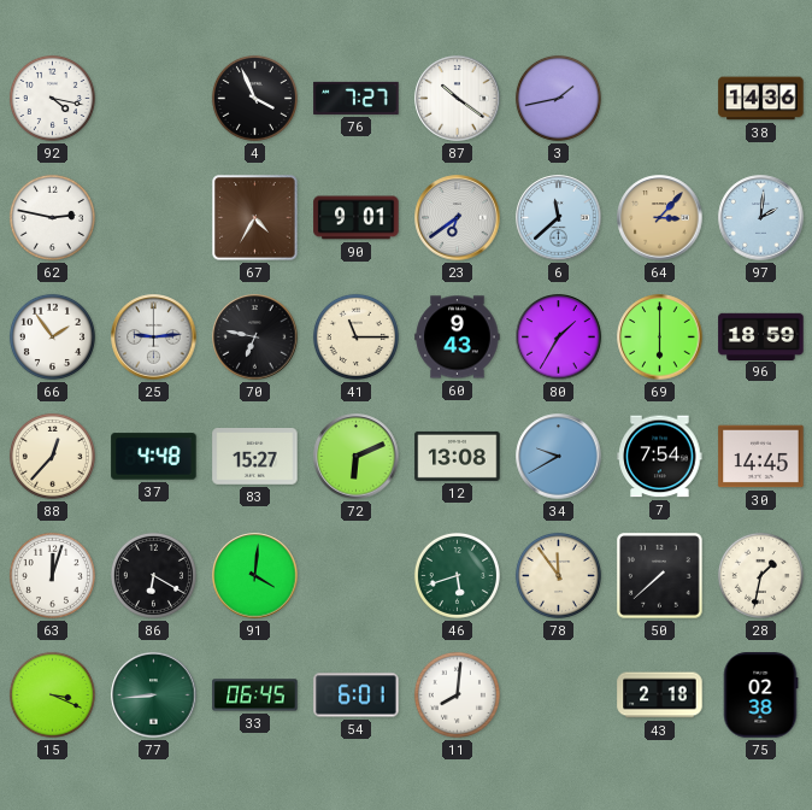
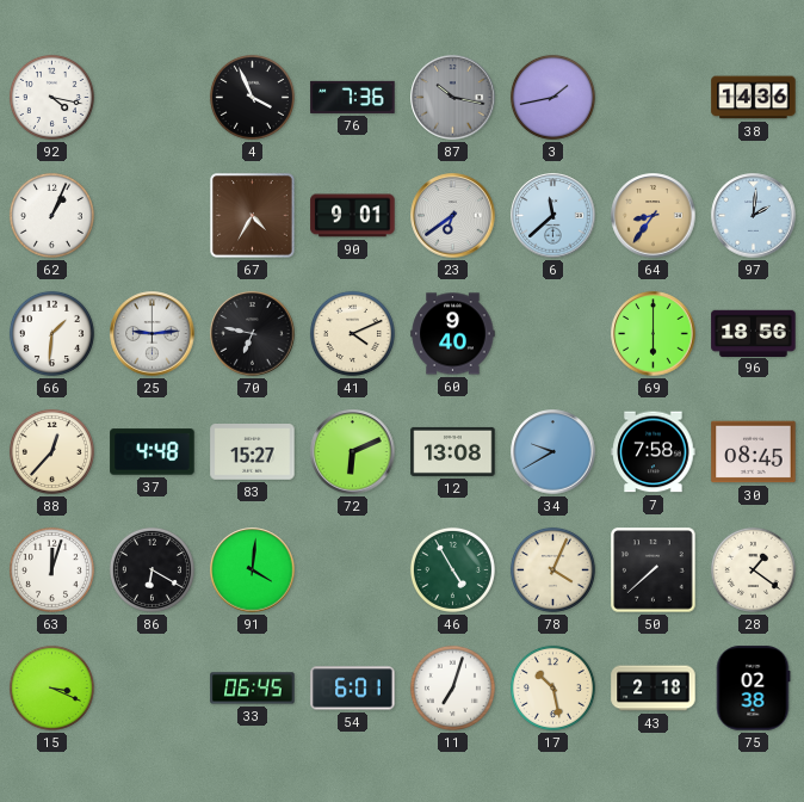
76: 7:27 -> 7:36
87: 10:21 -> 10:17
87 dial: white -> grey
62: 2:47 -> 1:04
64: 3:07 -> 8:36
66: 1:54 -> 1:31
41: 11:15 -> 4:11
60: 9:43 -> 9:40
80: 1:35 -> none
96: 18:59 -> 18:56
7: 7:54 -> 7:58
30: 14:45 -> 08:45
46: 5:42 -> 4:55
78: 11:54 -> 4:04
28: 1:32 -> 1:21
77: 8:44 -> none
11: 8:01 -> 7:03
17: none -> 10:28
